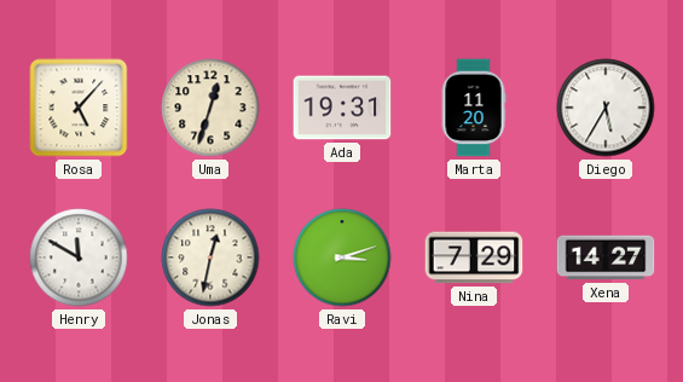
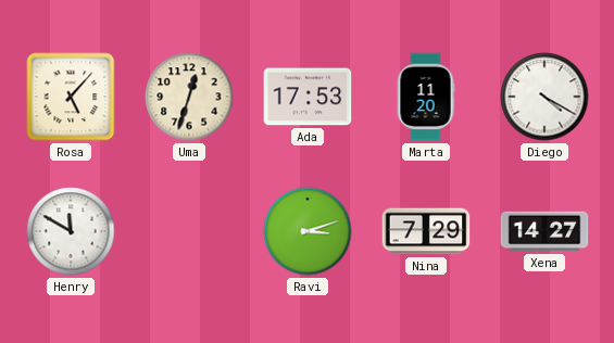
Ada: 19:31 -> 17:53
Diego: 5:35 -> 4:20
Jonas: 12:32 -> none
